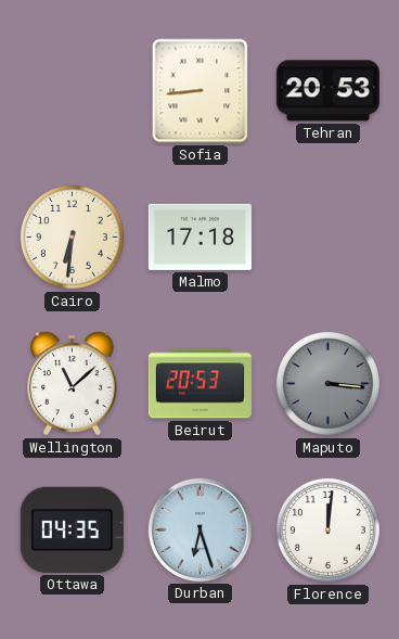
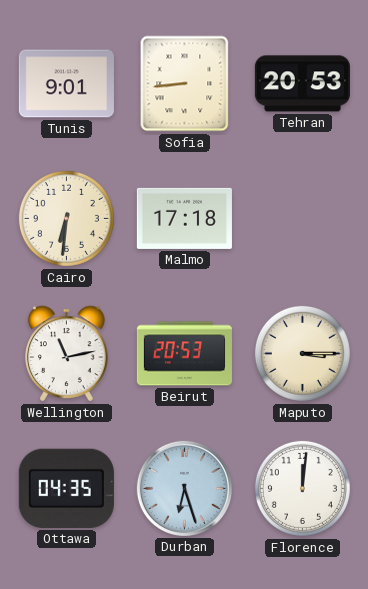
Tunis: none -> 9:01
Wellington: 11:08 -> 11:13
Maputo: 3:16 -> 3:15
Maputo dial: grey -> cream
